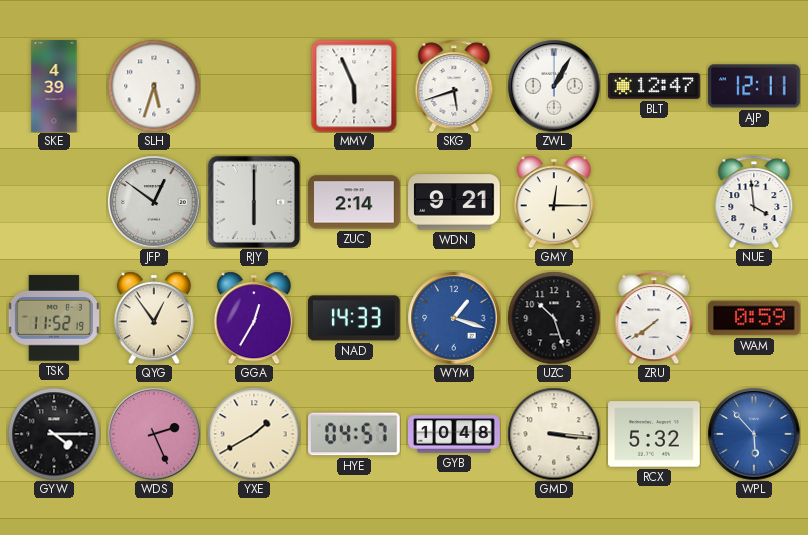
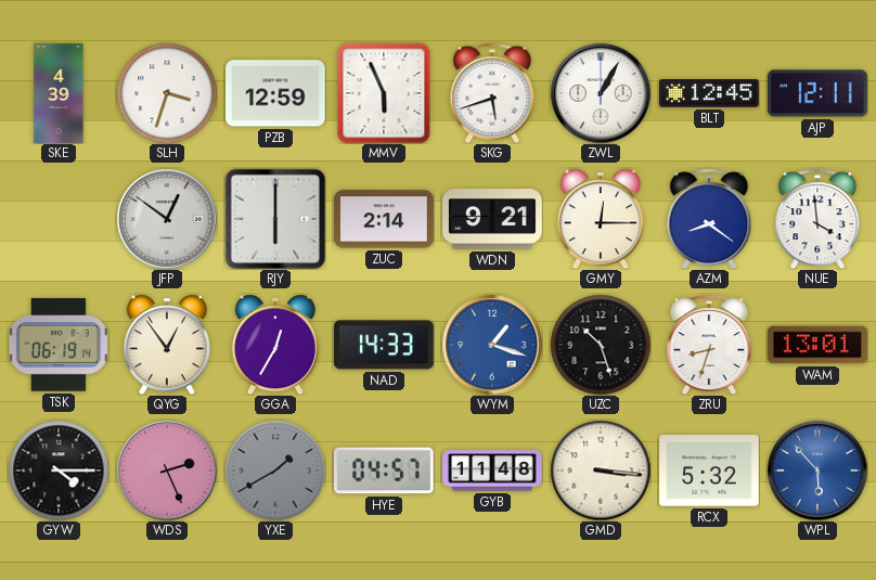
SLH: 5:33 -> 3:33
PZB: none -> 12:59
BLT: 12:47 -> 12:45
AZM: none -> 8:21
TSK: 11:52 -> 06:19
ZRU: 7:39 -> 8:33
WAM: 0:59 -> 13:01
YXE dial: cream -> grey
GYB: 10:48 -> 11:48
